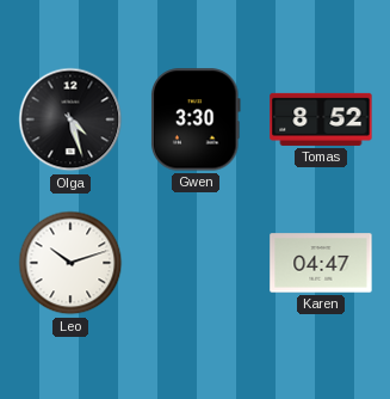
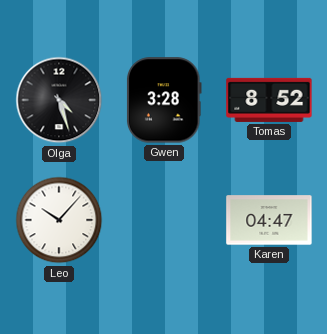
Gwen: 3:30 -> 3:28
Leo: 10:12 -> 10:07
